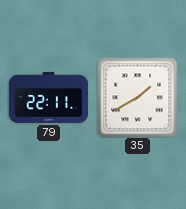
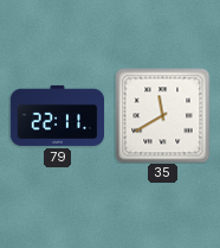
35: 1:40 -> 11:40
